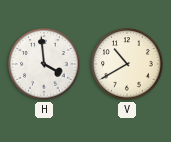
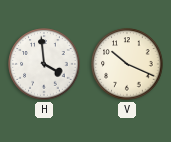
V: 10:40 -> 10:19
